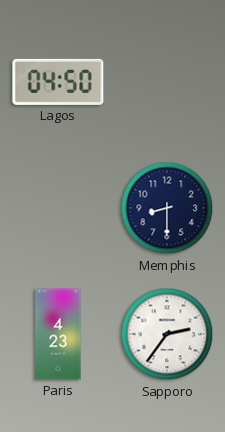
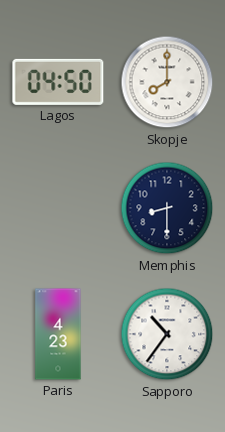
Skopje: none -> 8:00
Sapporo: 2:36 -> 10:36
